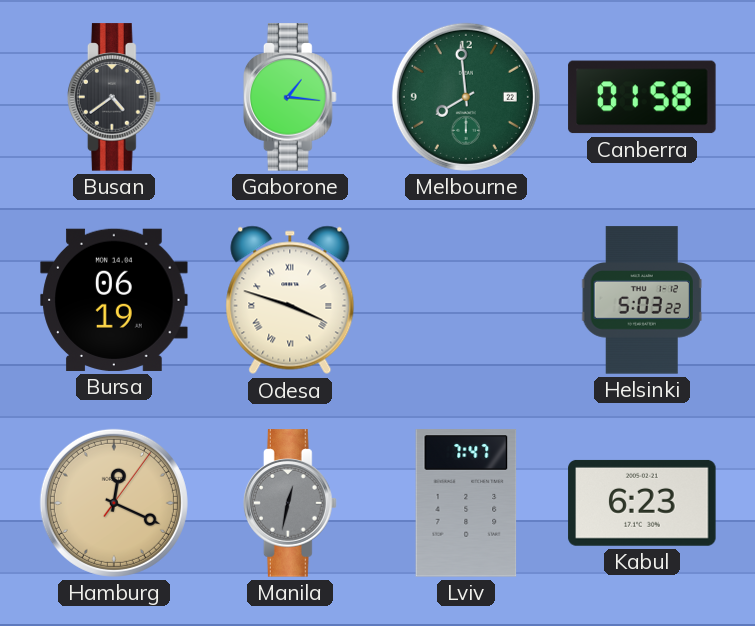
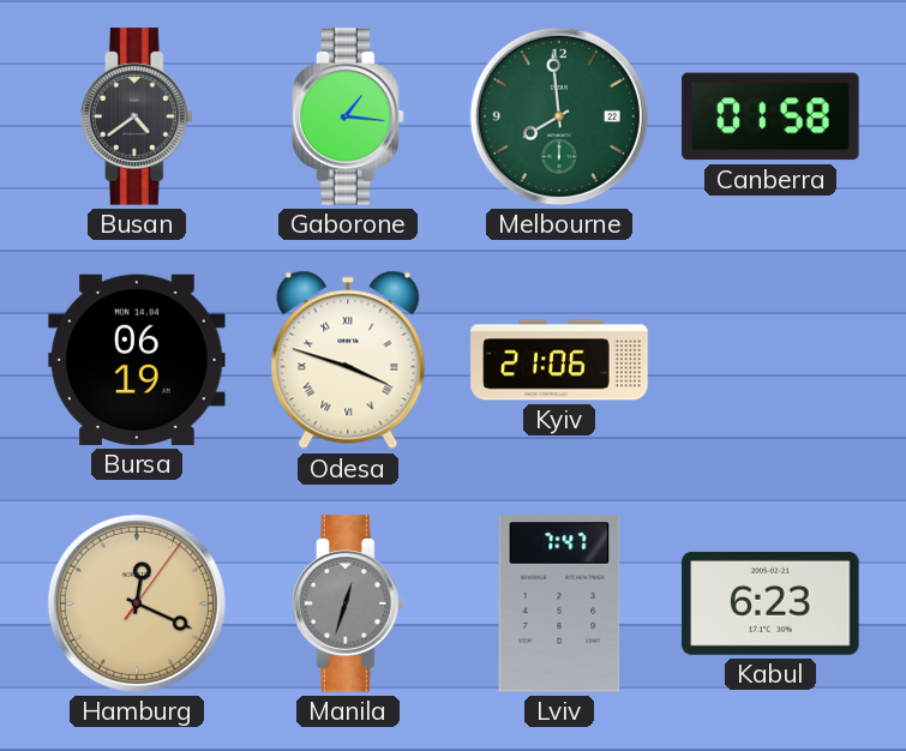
Kyiv: none -> 21:06
Helsinki: 5:03 -> none
Manila: 12:32 -> 12:33
